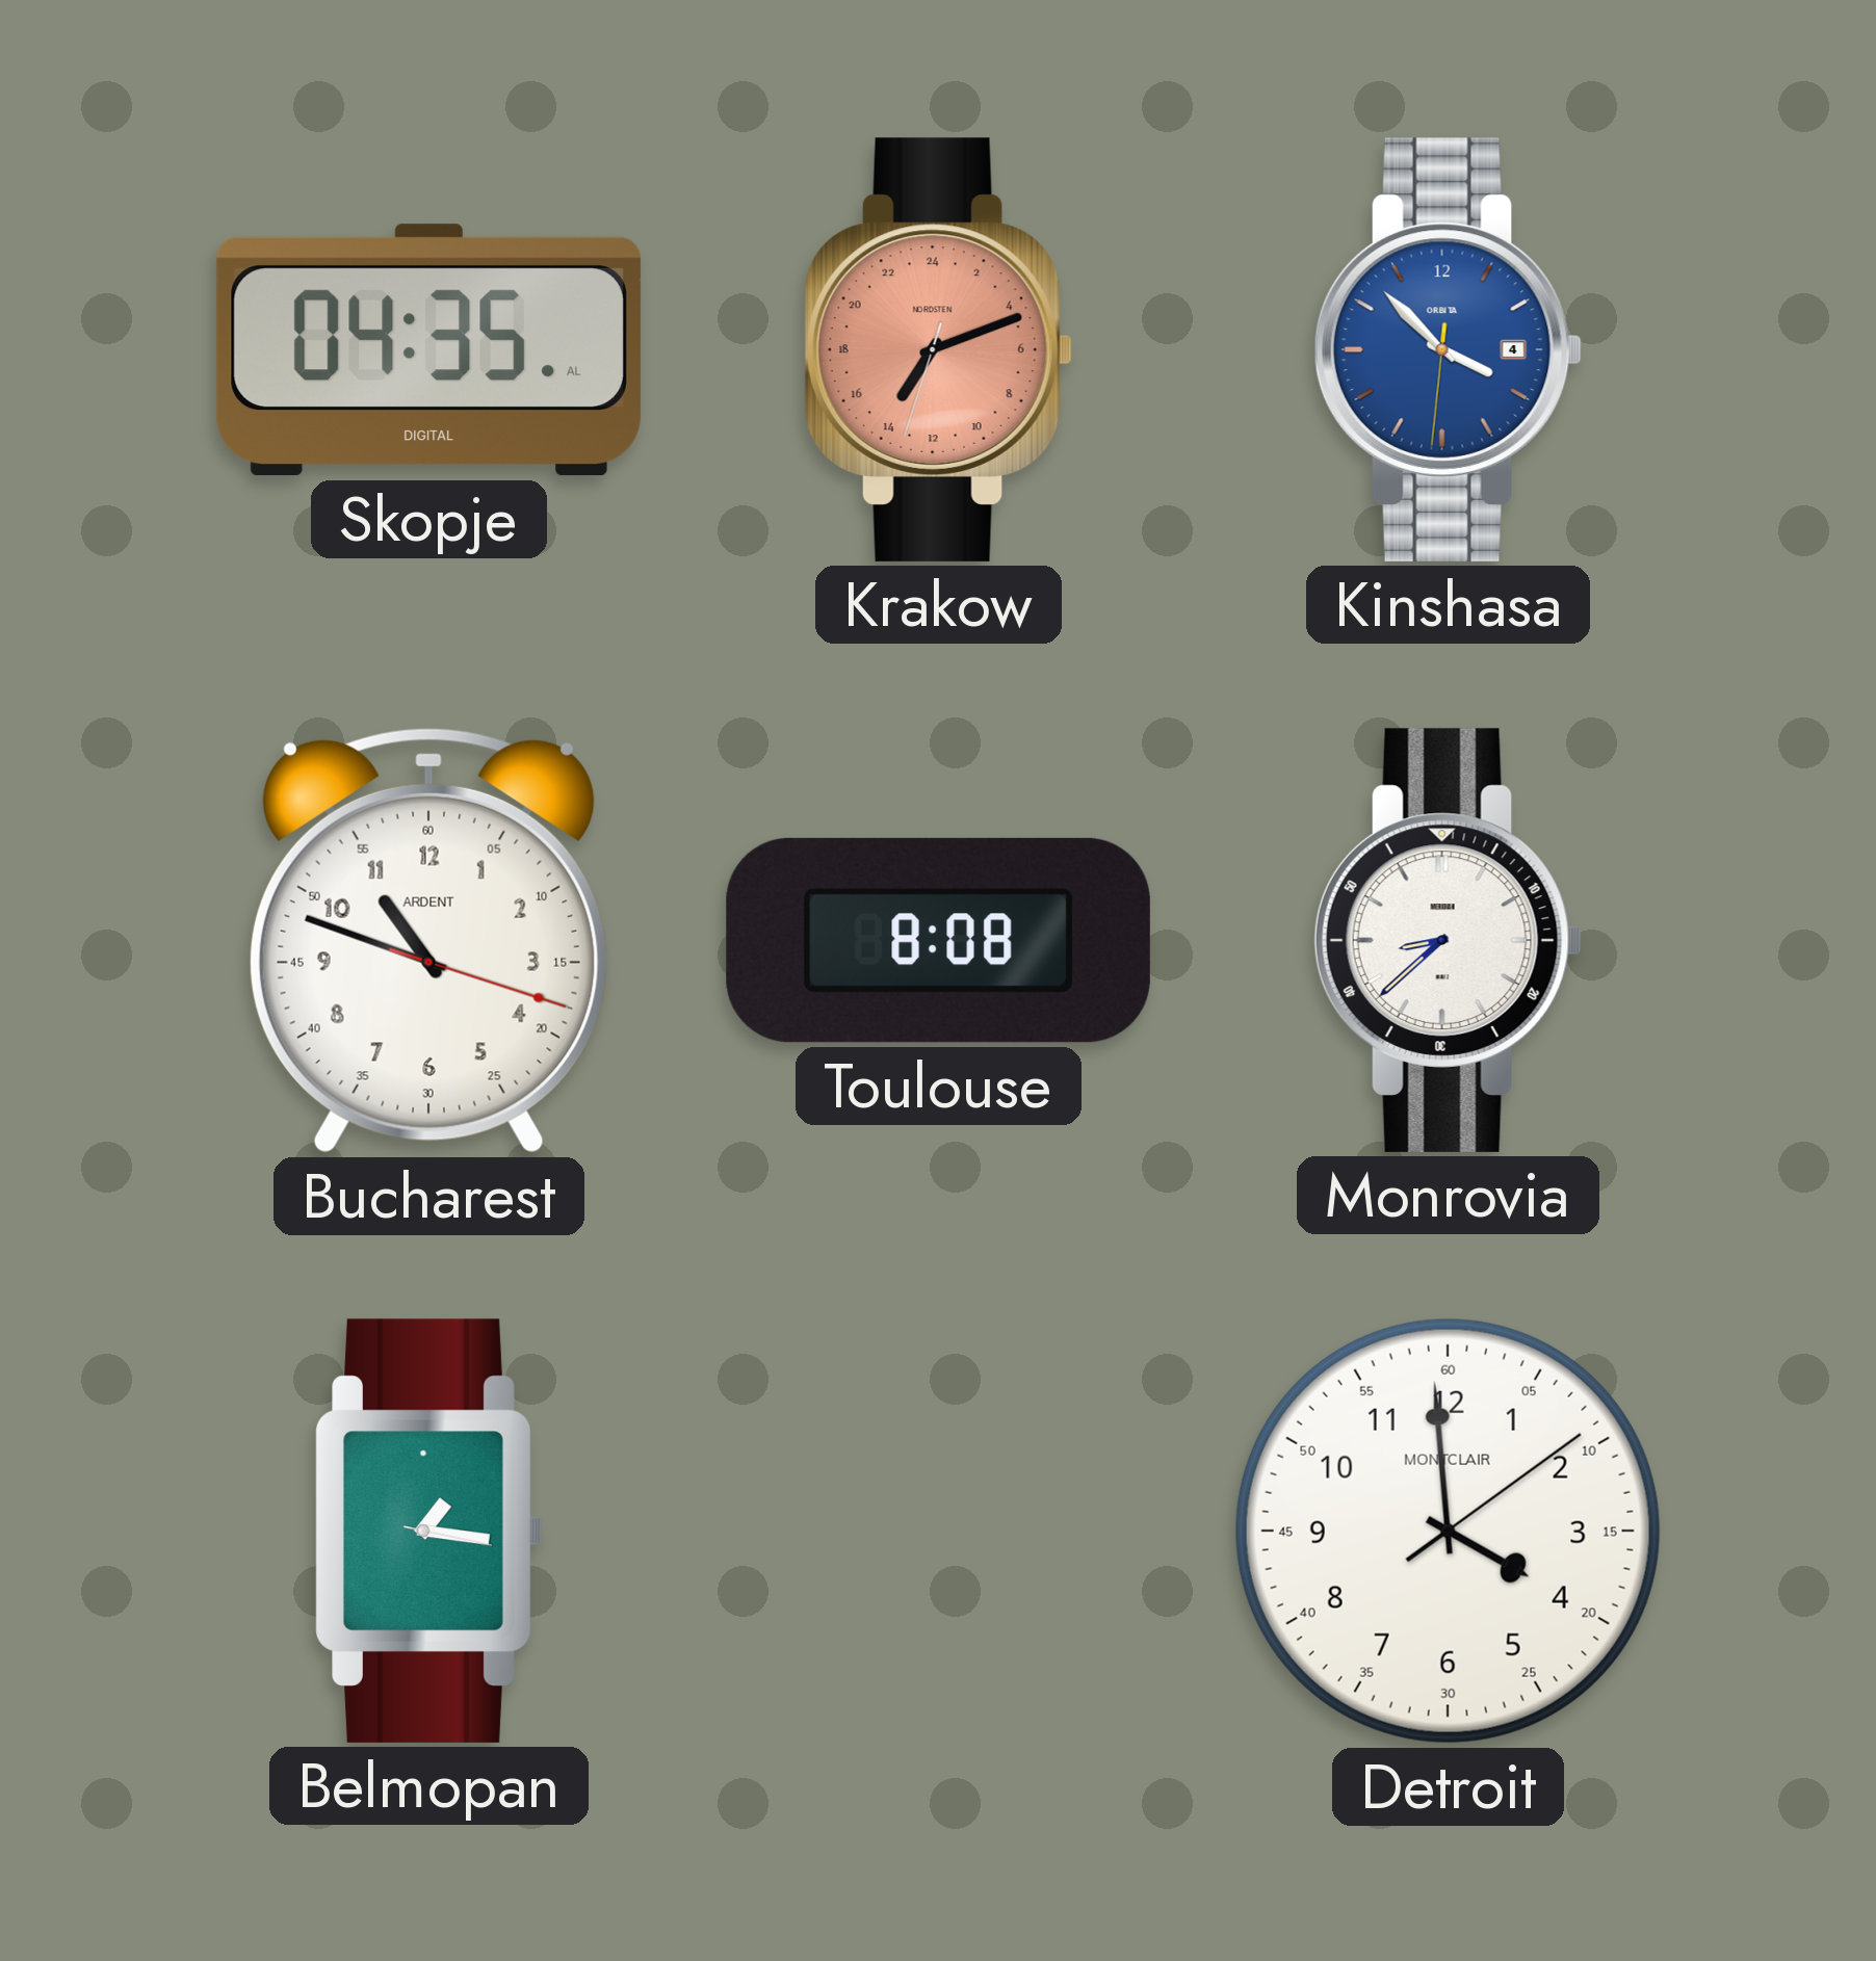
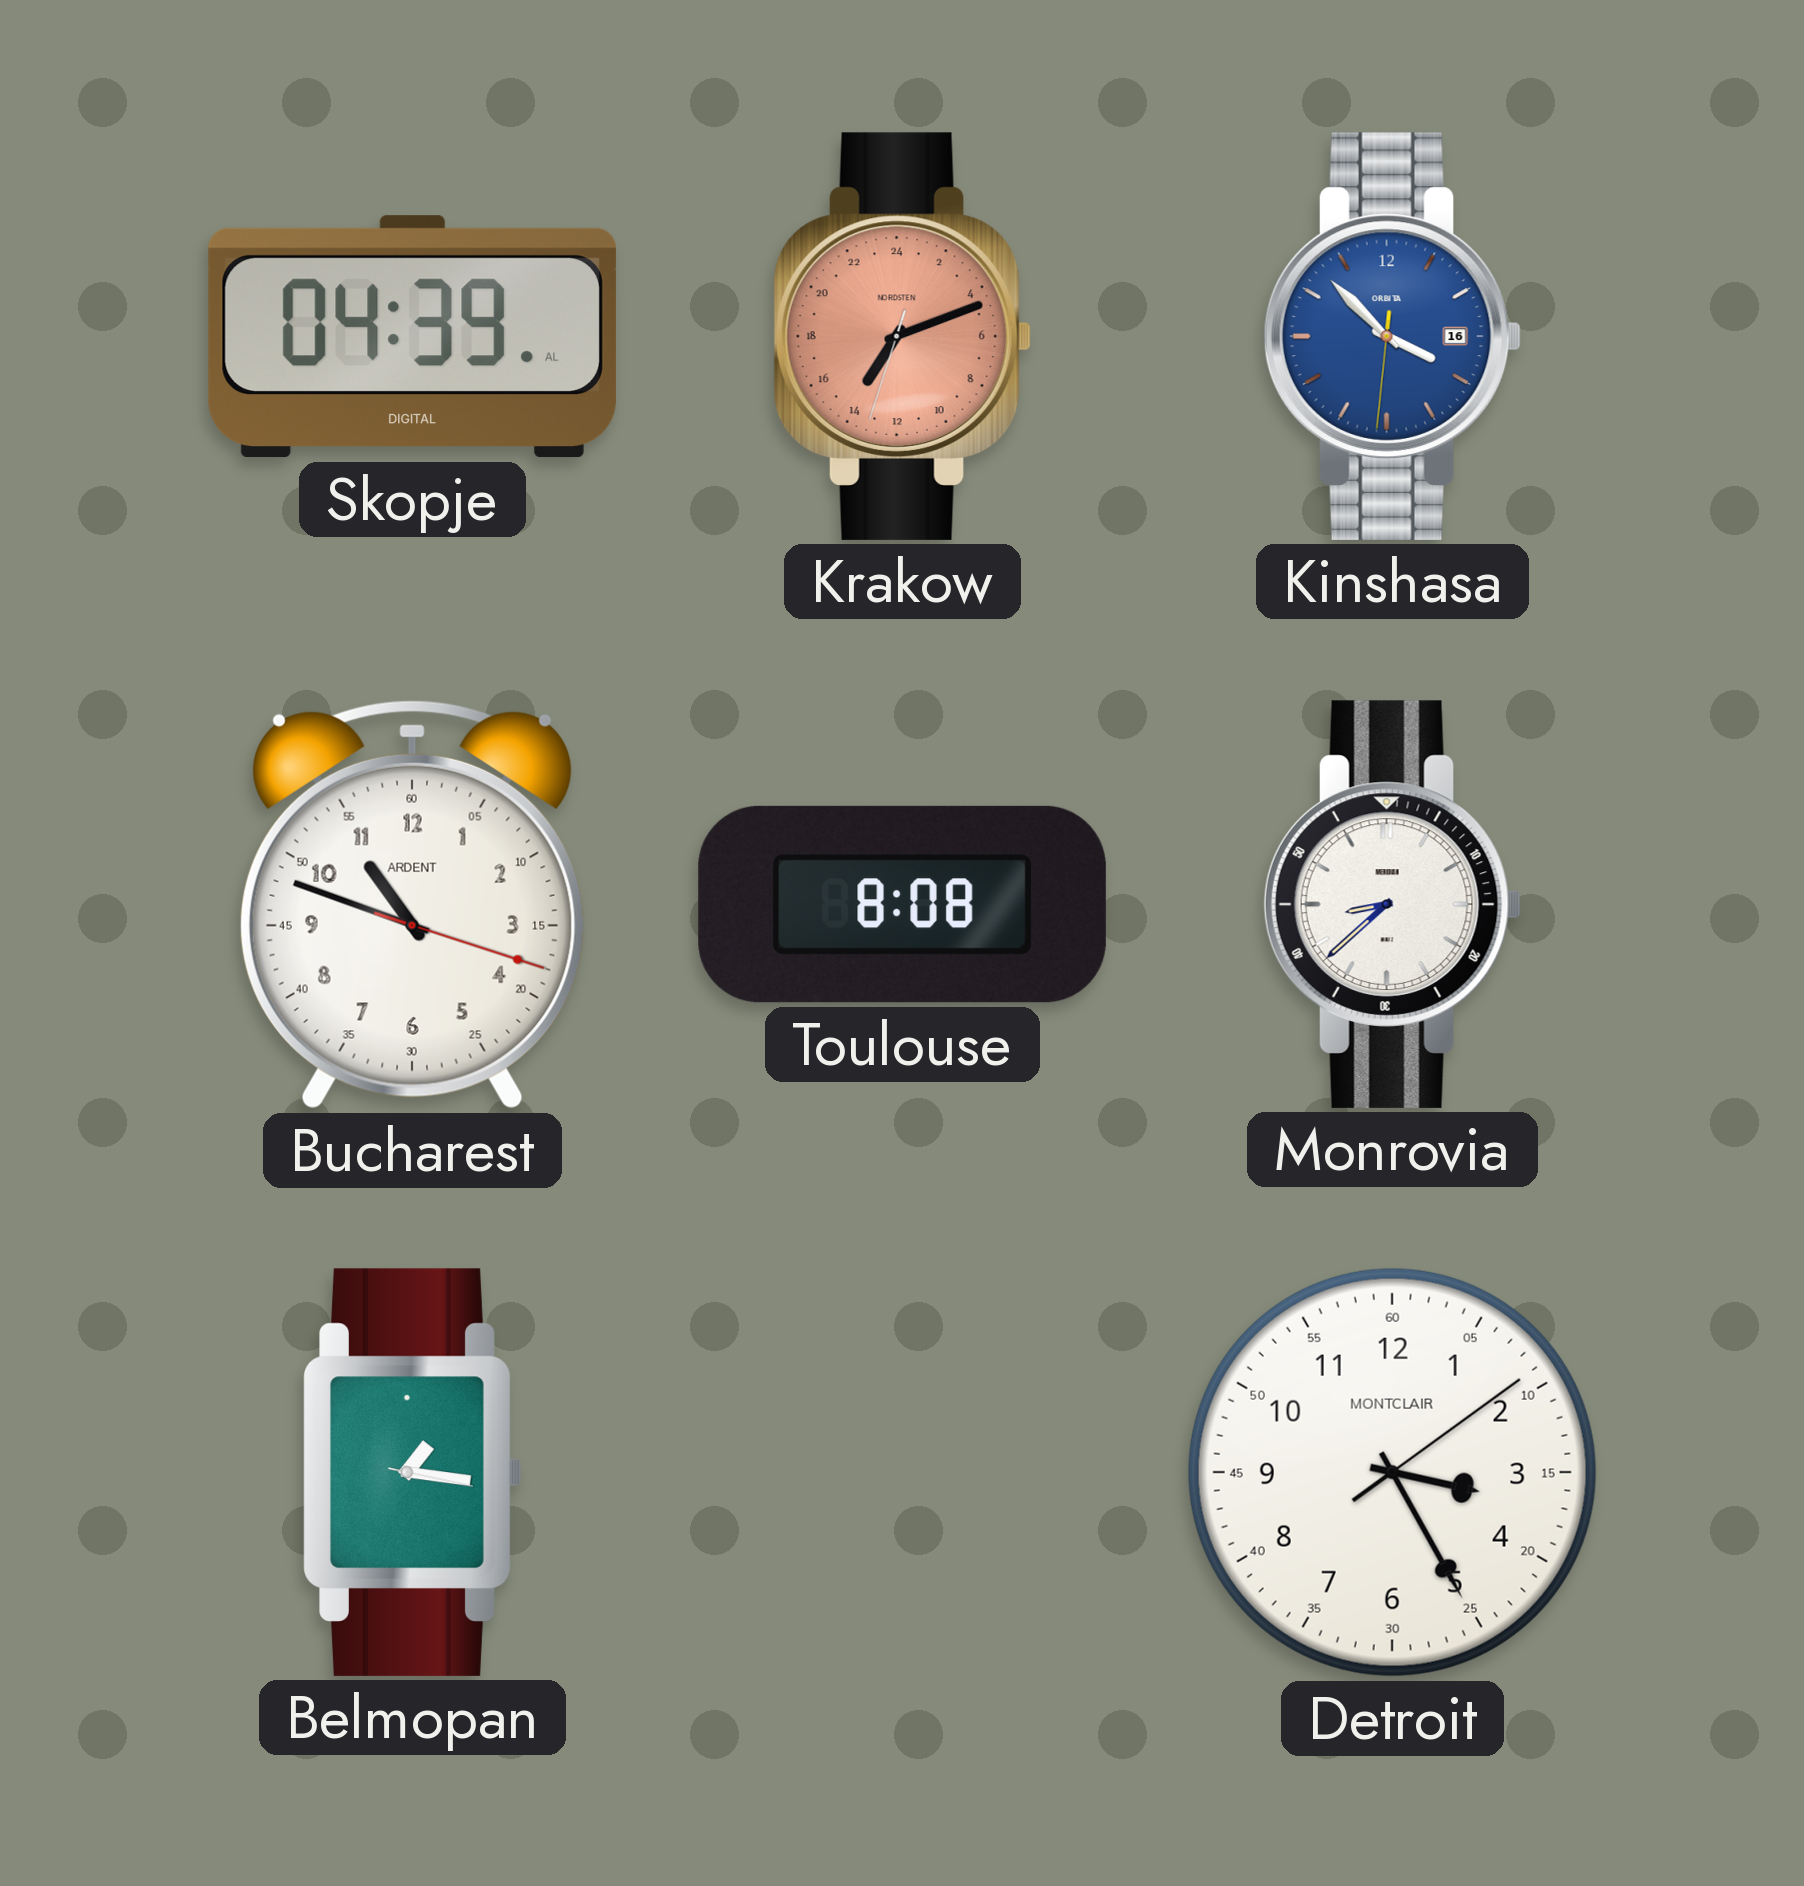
Skopje: 04:35 -> 04:39
Kinshasa date: 4 -> 16
Detroit: 3:59 -> 3:25
